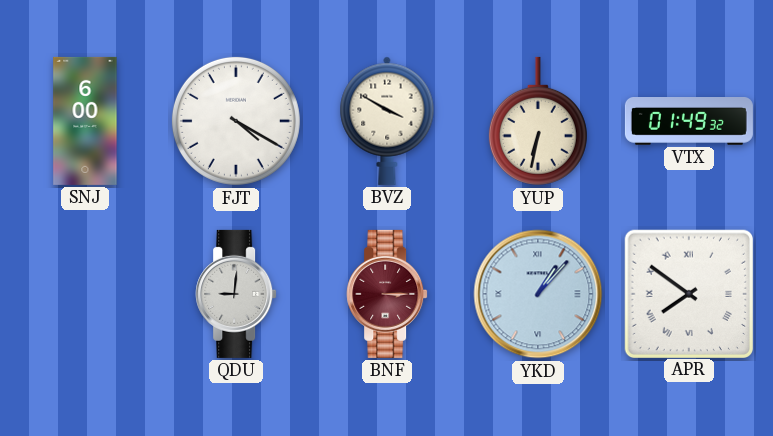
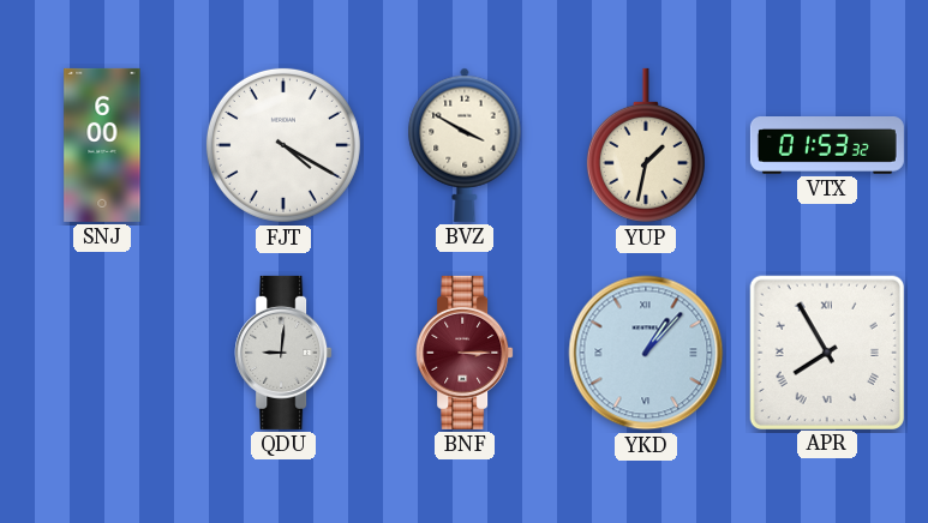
YUP: 6:32 -> 1:32
VTX: 01:49 -> 01:53
APR: 7:51 -> 7:55
